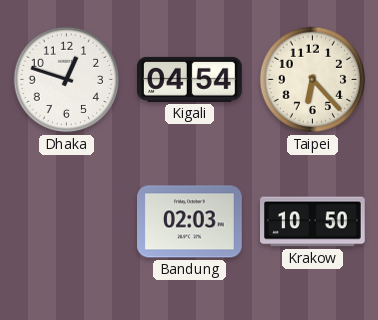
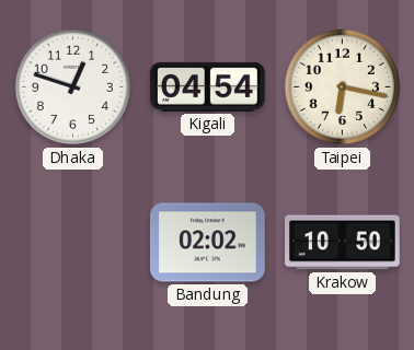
Taipei: 6:23 -> 6:17
Bandung: 02:03 -> 02:02
